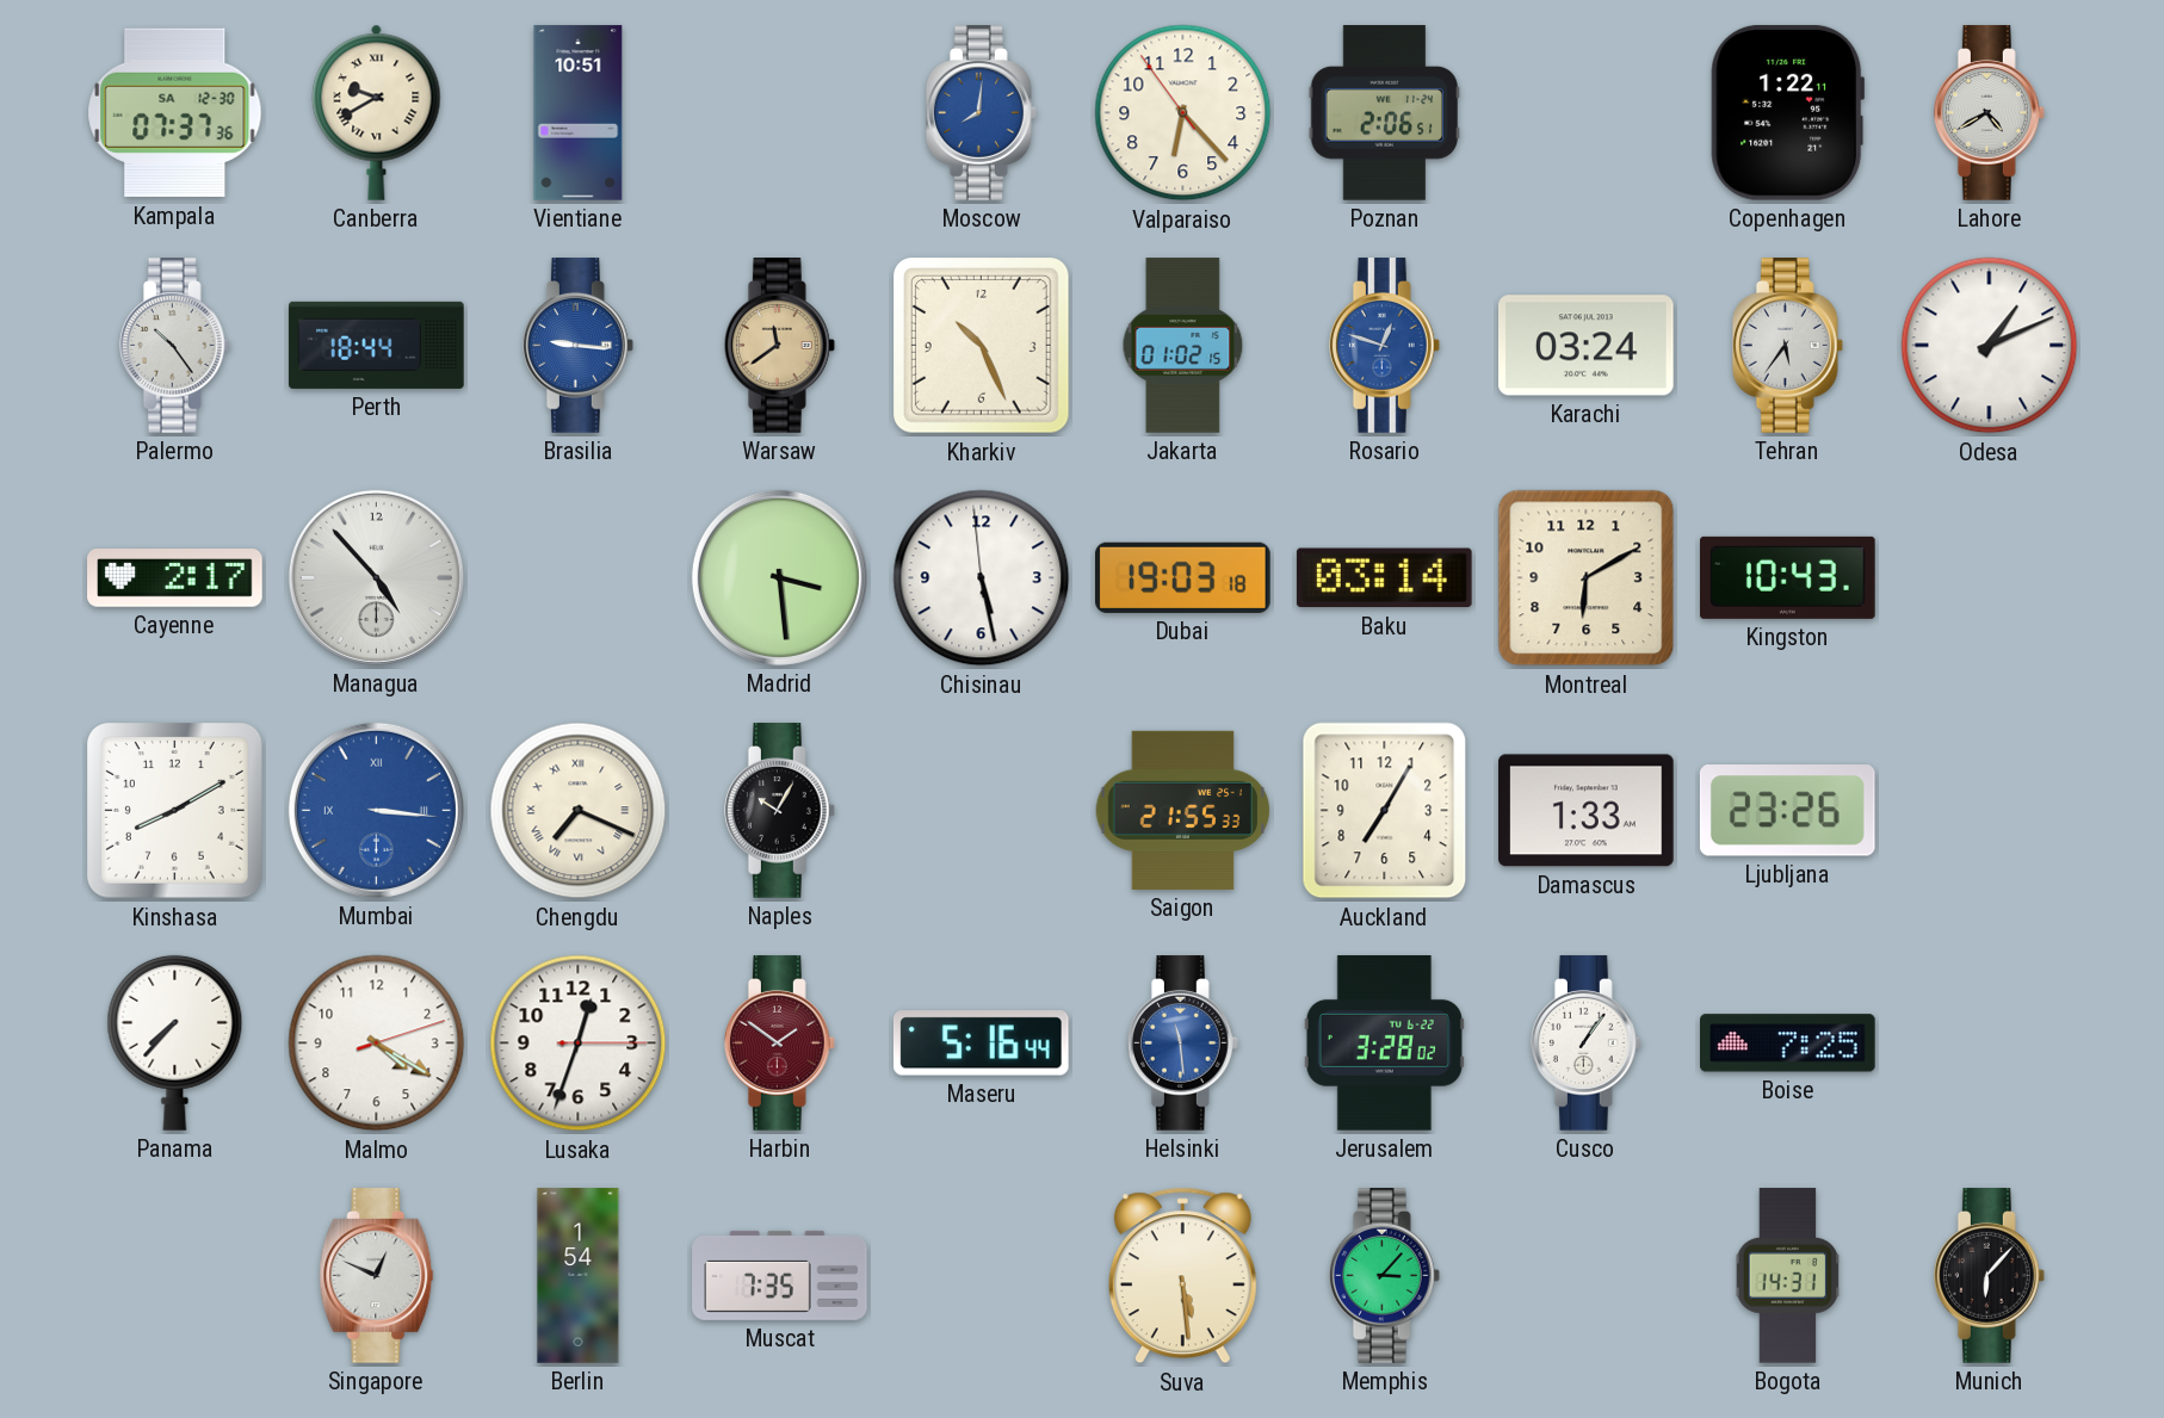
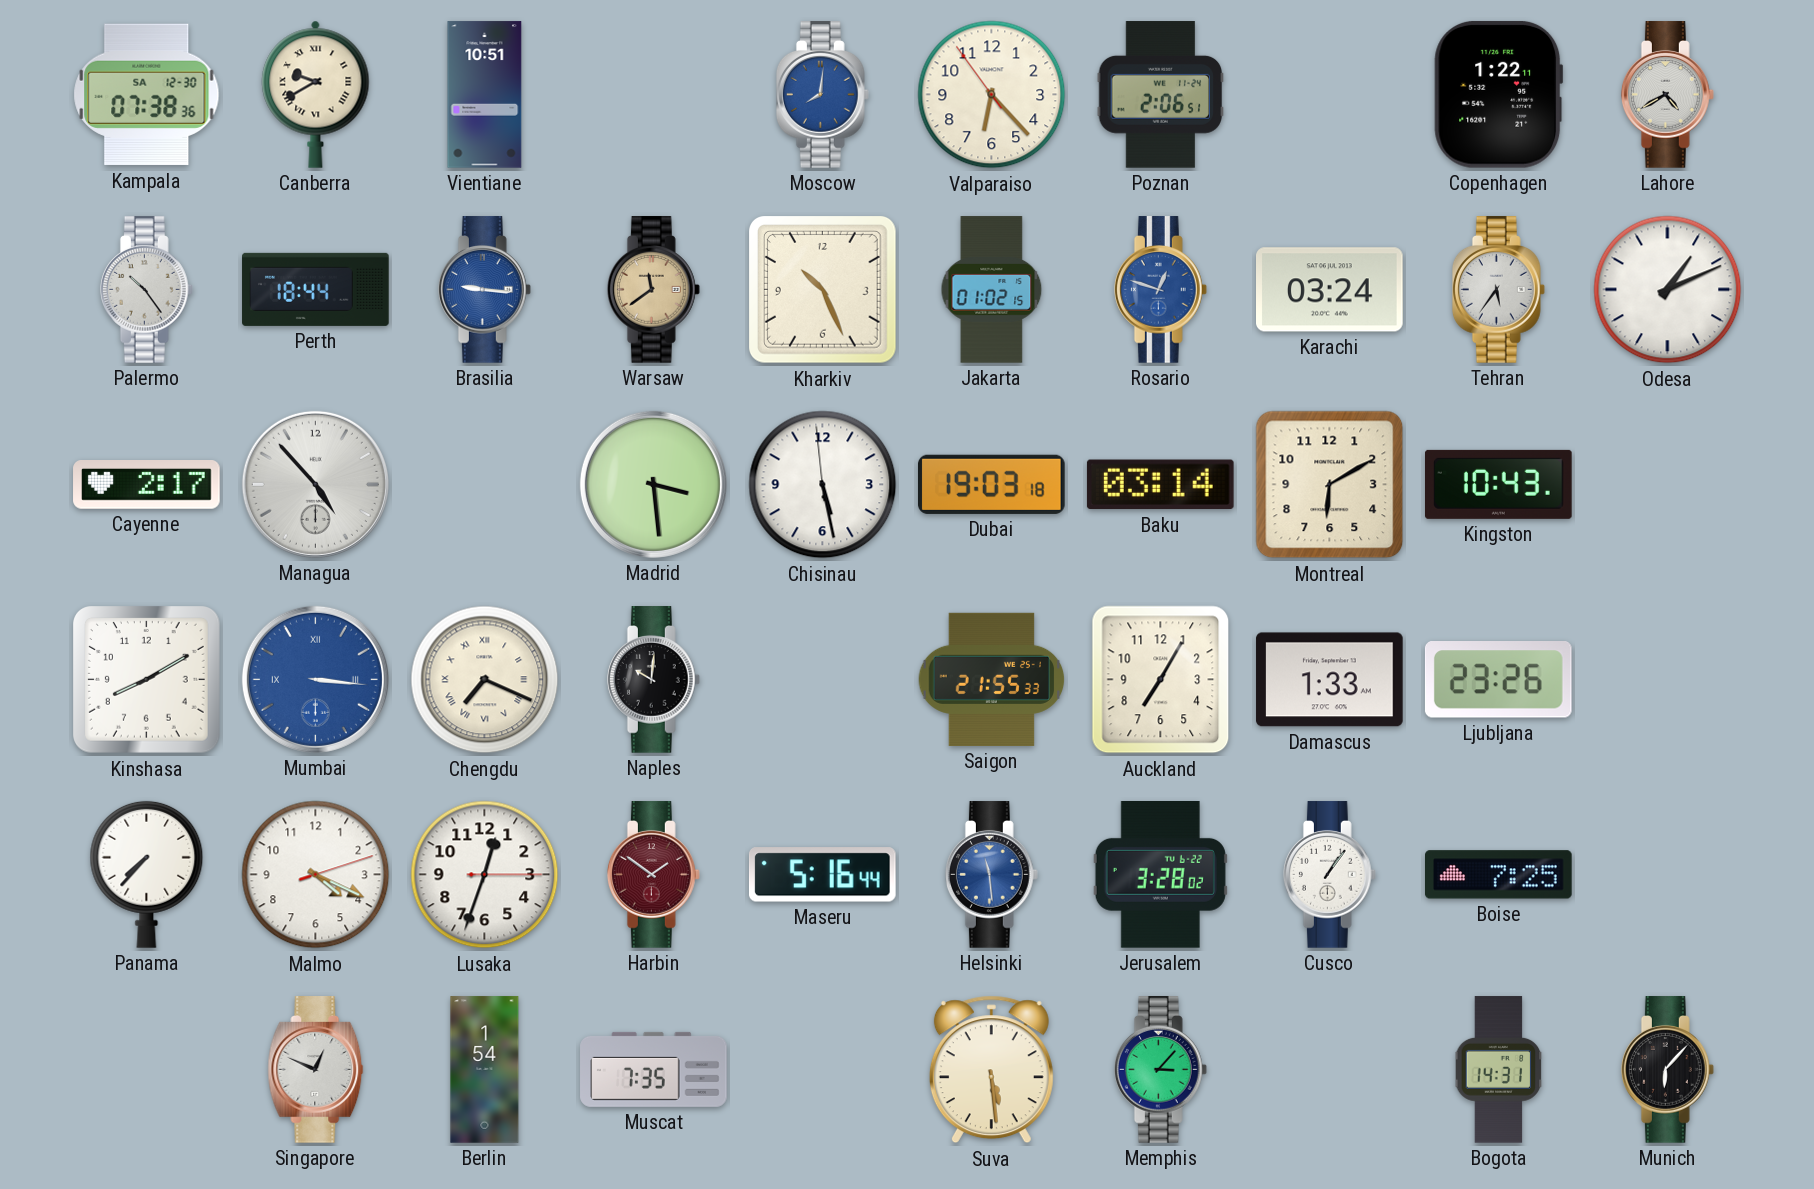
Kampala: 07:37 -> 07:38
Naples: 10:05 -> 10:01
Malmo: 4:20 -> 4:19
